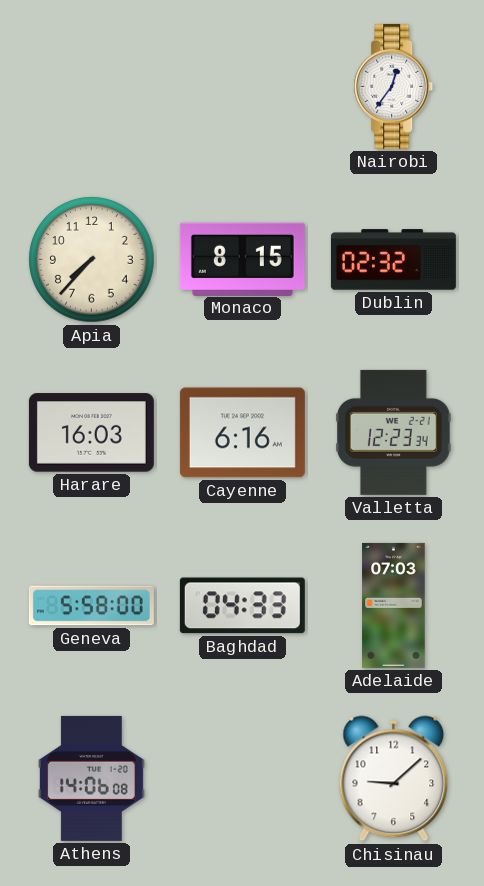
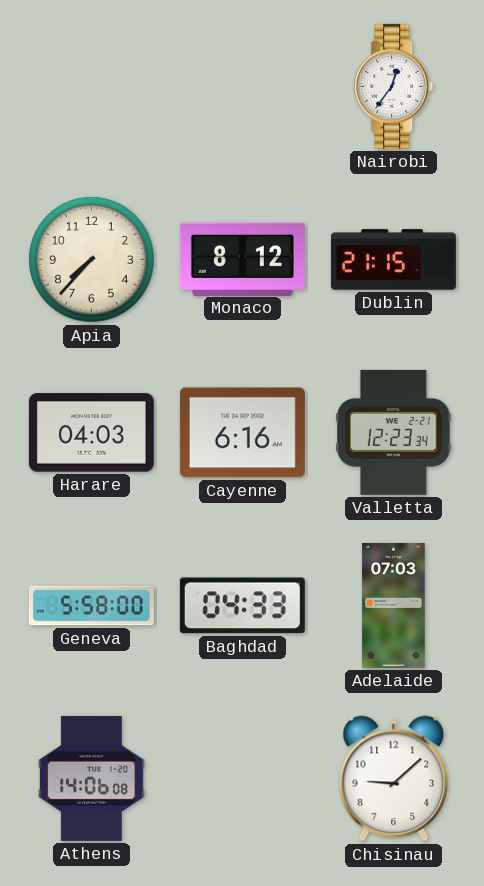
Monaco: 8:15 -> 8:12
Dublin: 02:32 -> 21:15
Harare: 16:03 -> 04:03
